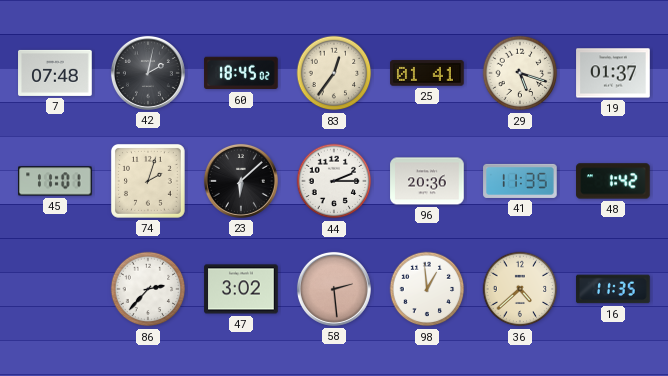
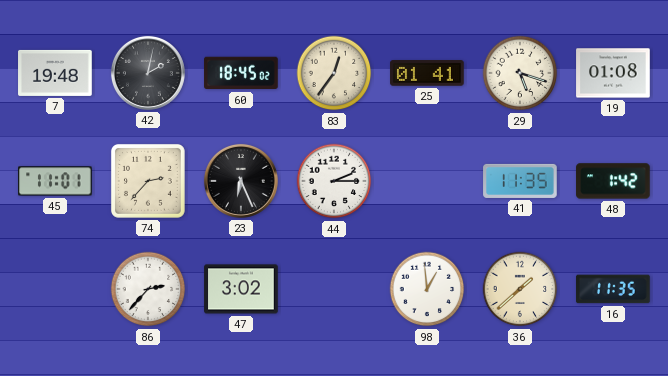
7: 07:48 -> 19:48
19: 01:37 -> 01:08
74: 2:03 -> 2:37
23: 6:08 -> 6:26
96: 20:36 -> none
58: 2:29 -> none
36: 4:38 -> 1:38
